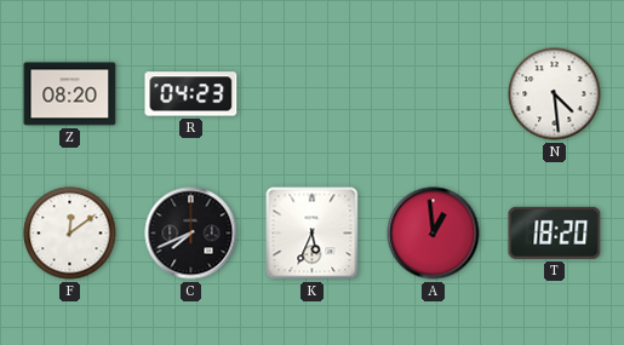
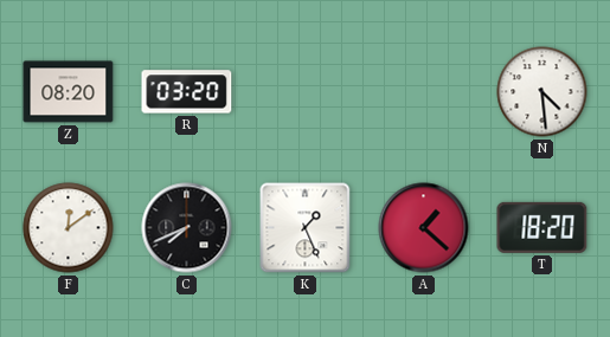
R: 04:23 -> 03:20
K: 5:34 -> 1:26
A: 12:59 -> 1:22
